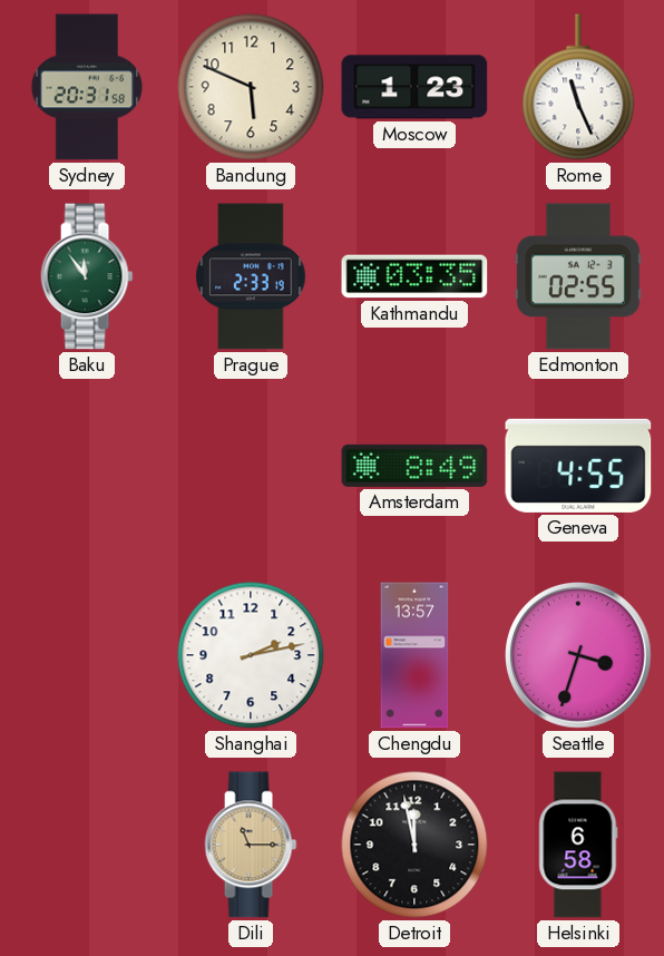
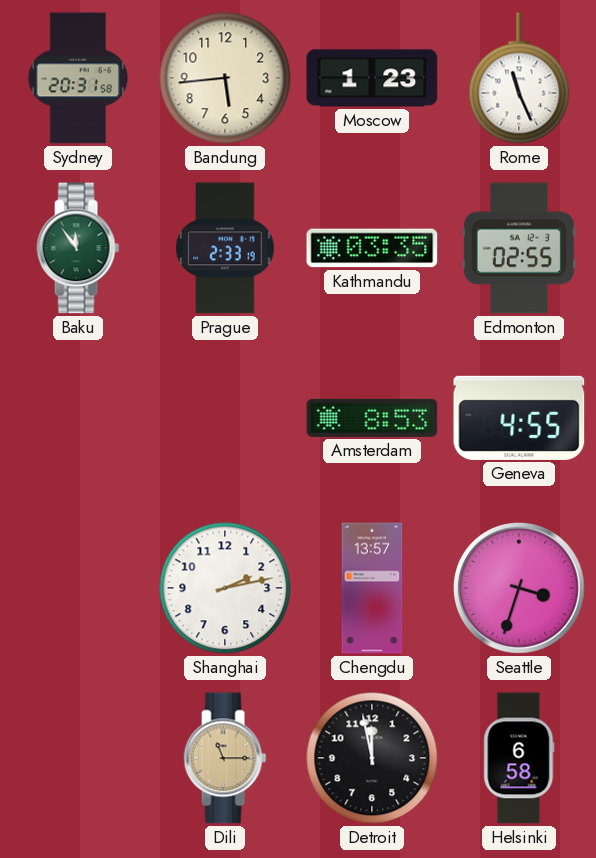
Bandung: 5:49 -> 5:44
Amsterdam: 8:49 -> 8:53
